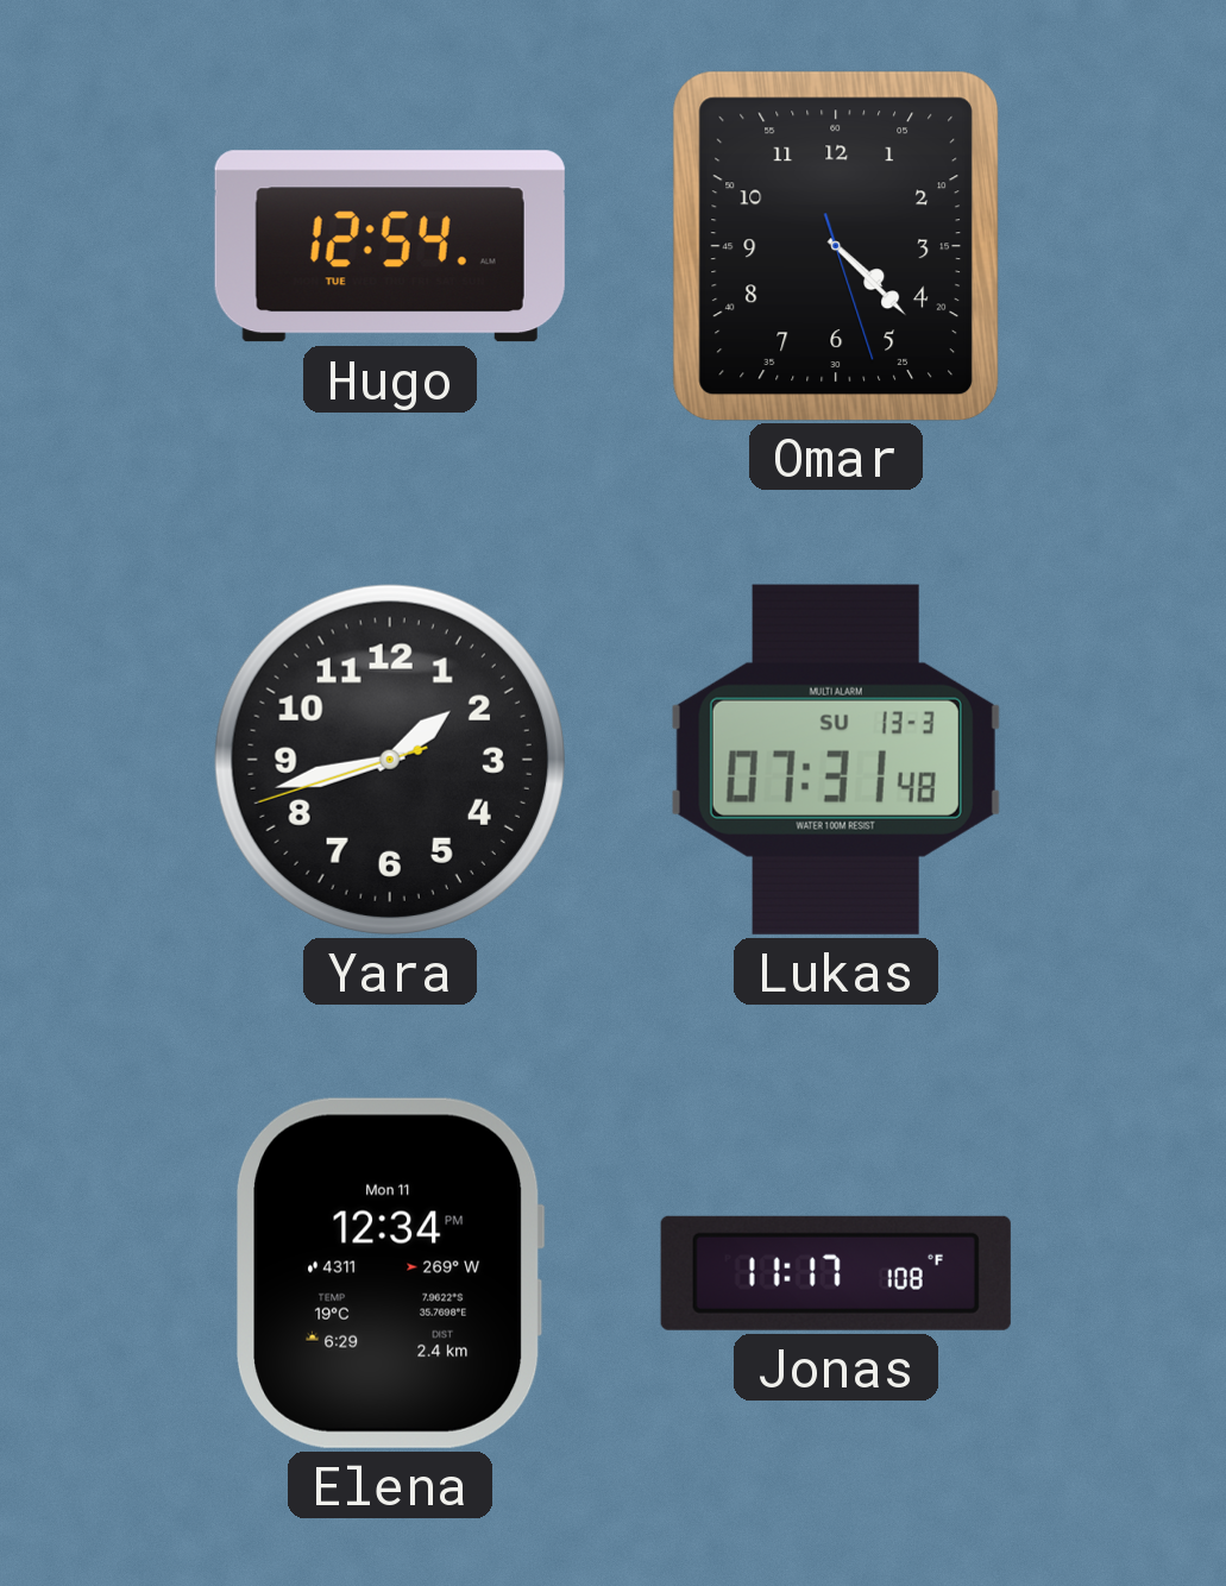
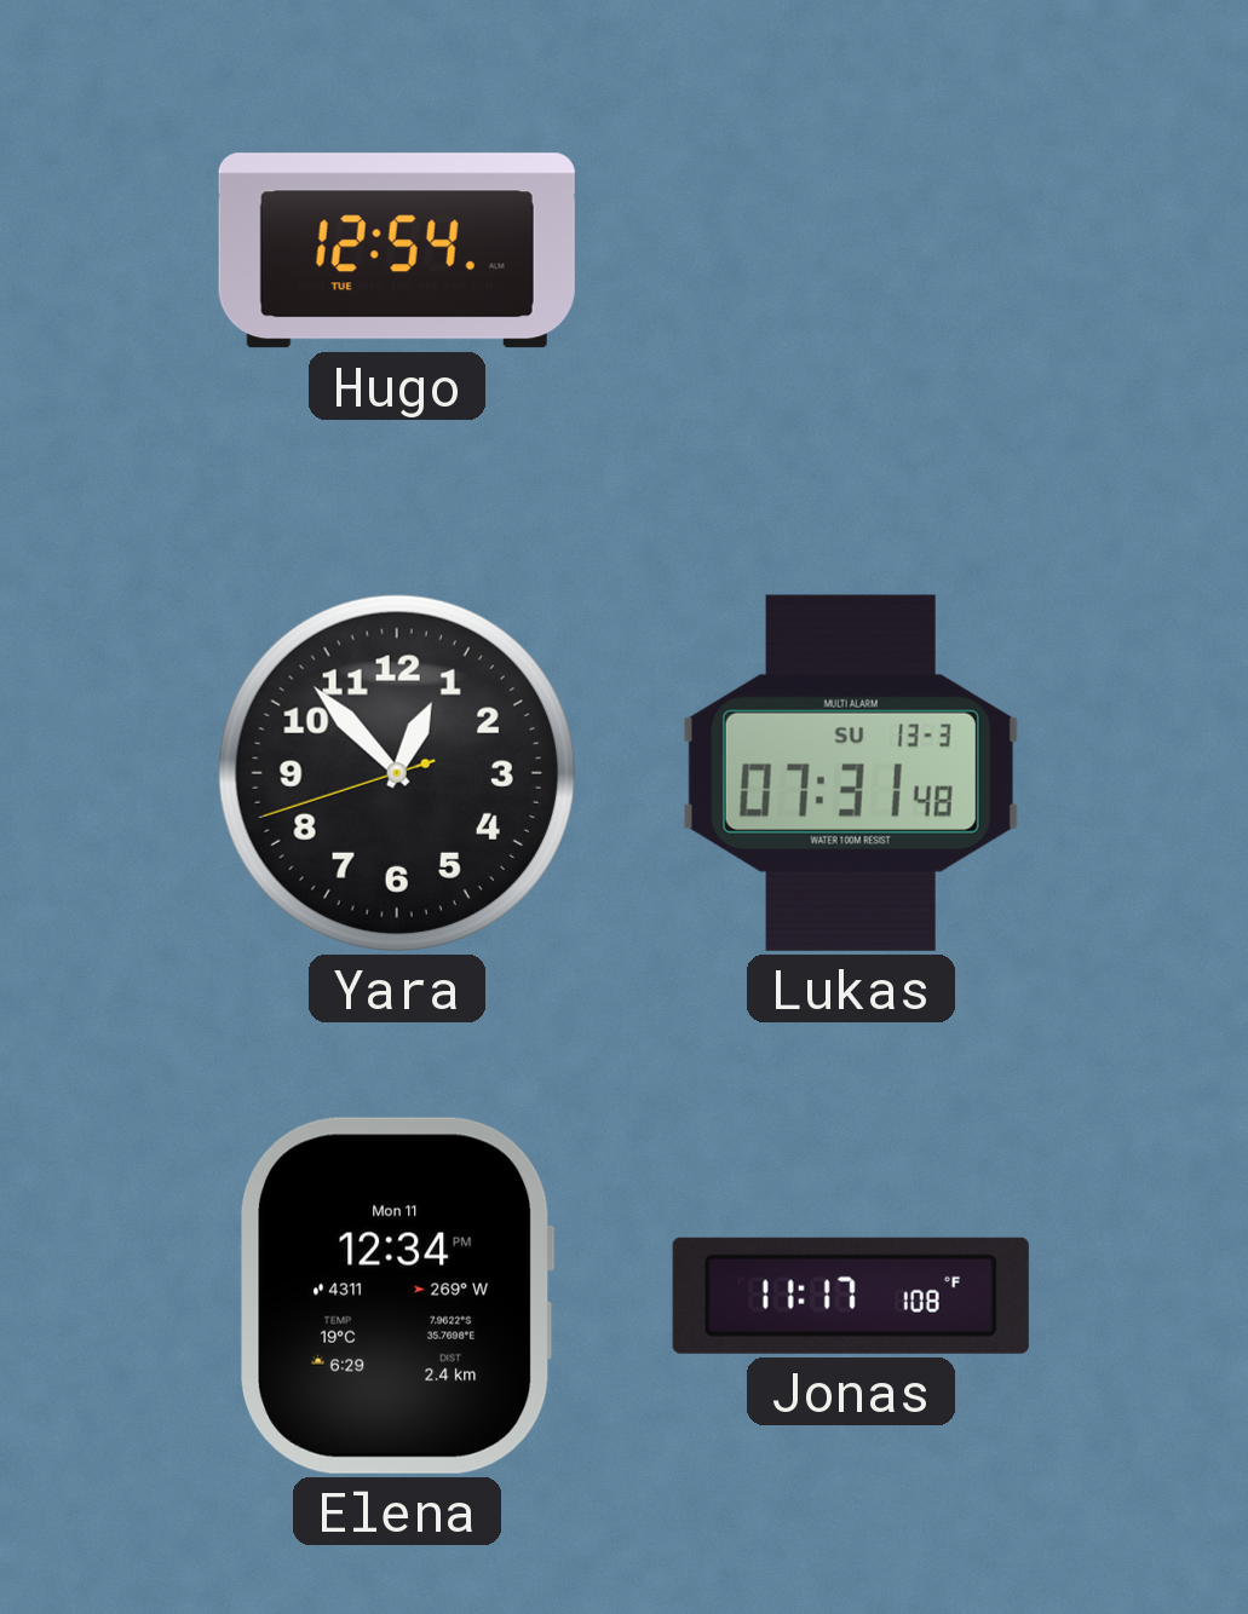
Omar: 4:22 -> none
Yara: 1:42 -> 12:52
